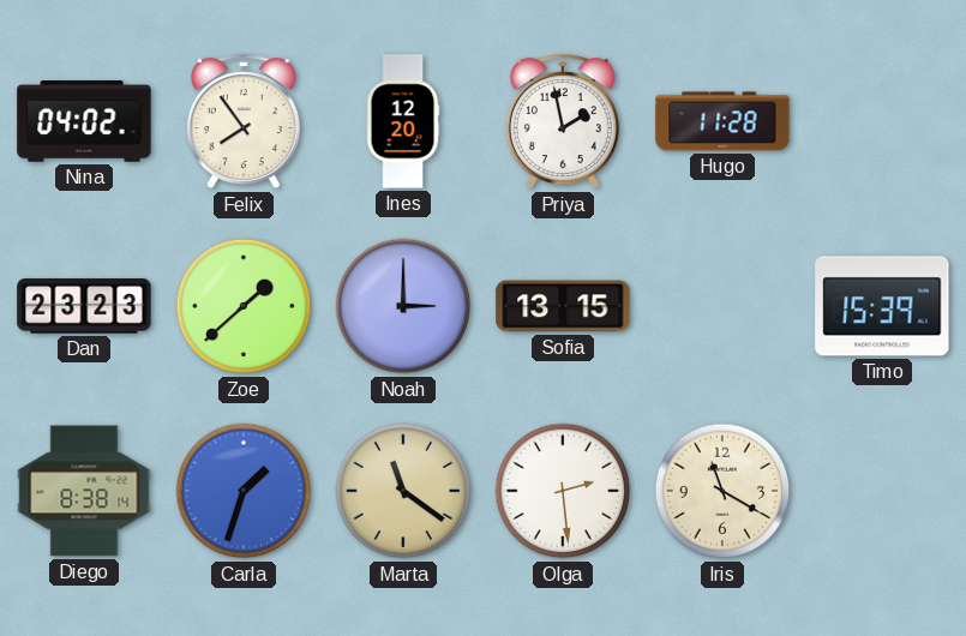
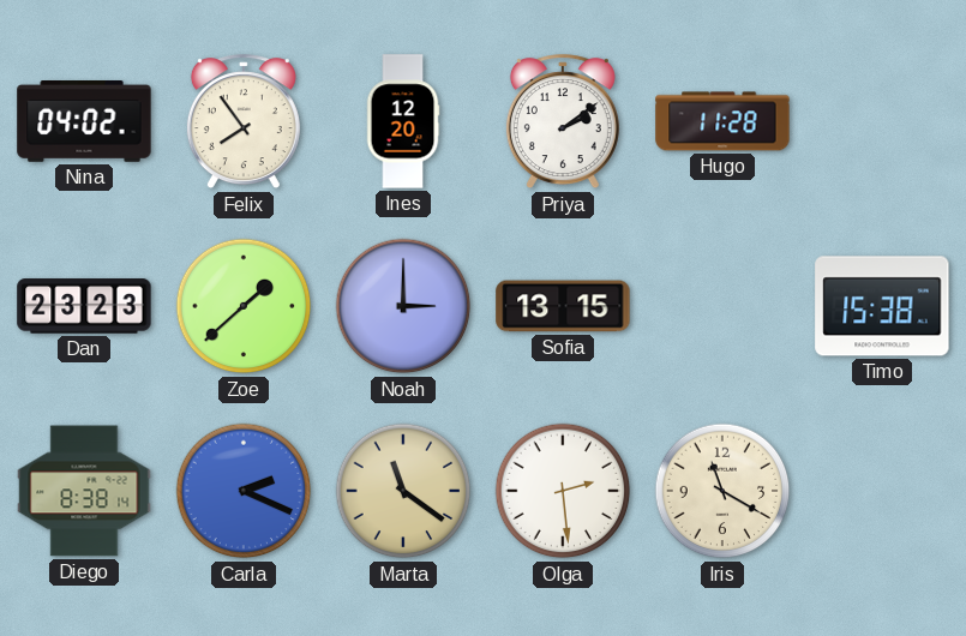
Priya: 1:58 -> 2:09
Timo: 15:39 -> 15:38
Carla: 1:33 -> 2:19
